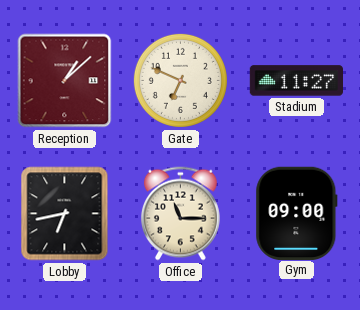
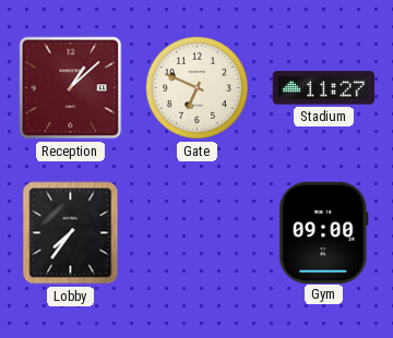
Lobby: 6:43 -> 7:36
Office: 11:15 -> none
